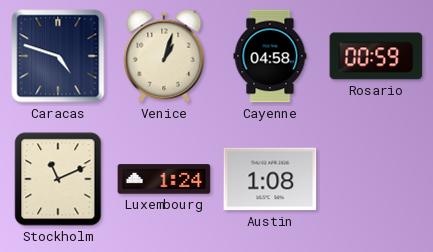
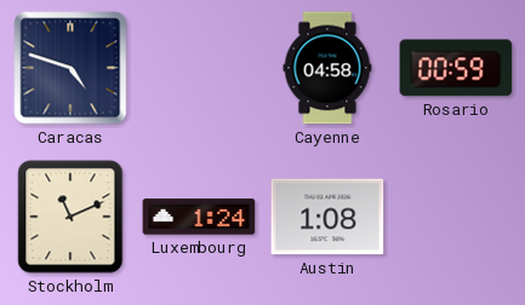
Venice: 1:03 -> none
